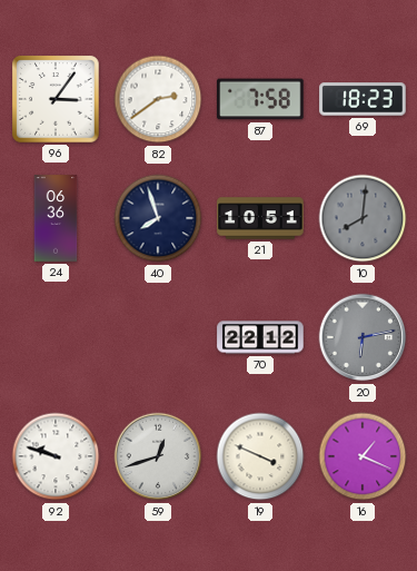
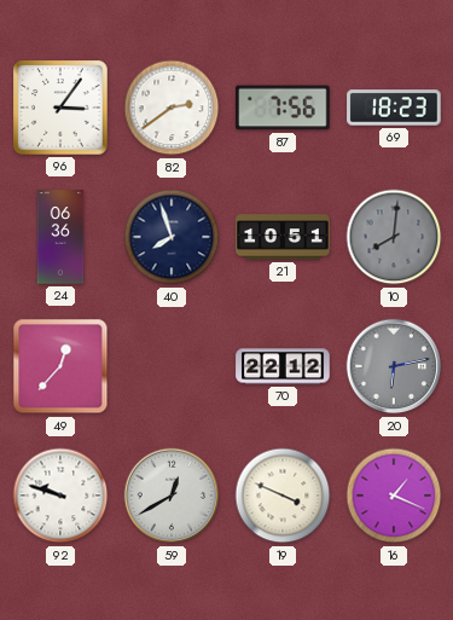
87: 7:58 -> 7:56
49: none -> 12:37
59: 12:42 -> 12:40
